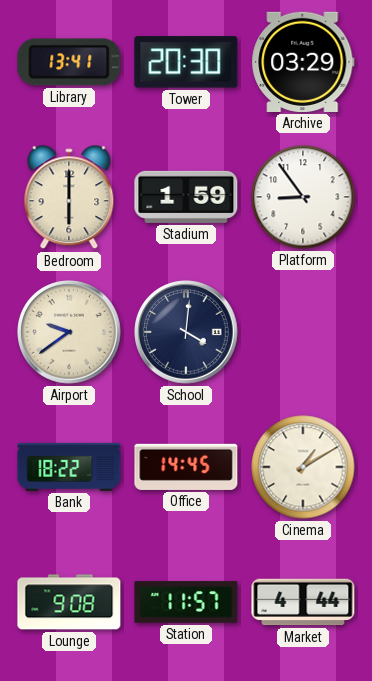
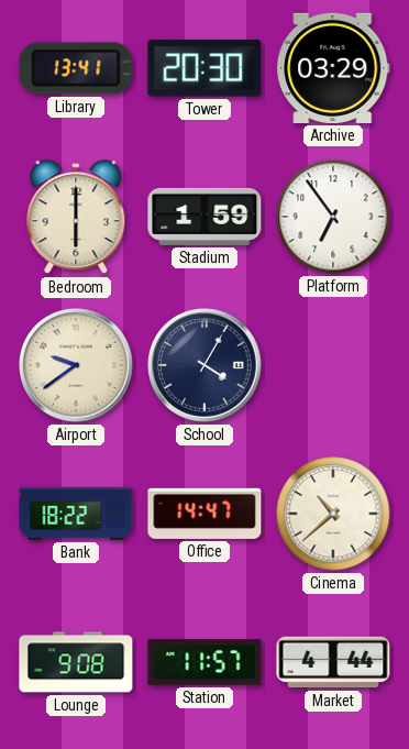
Platform: 8:54 -> 6:54
School: 4:01 -> 4:05
Office: 14:45 -> 14:47
Cinema: 1:10 -> 10:38
